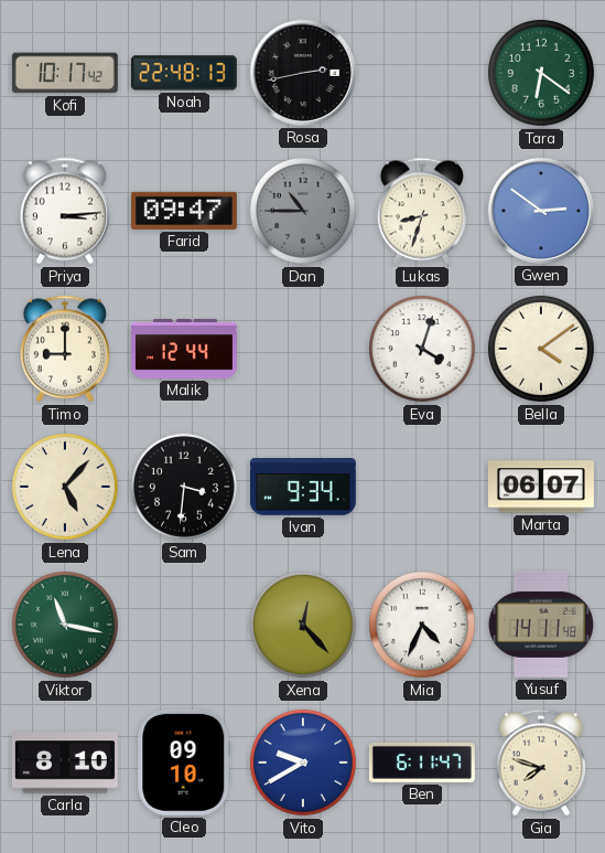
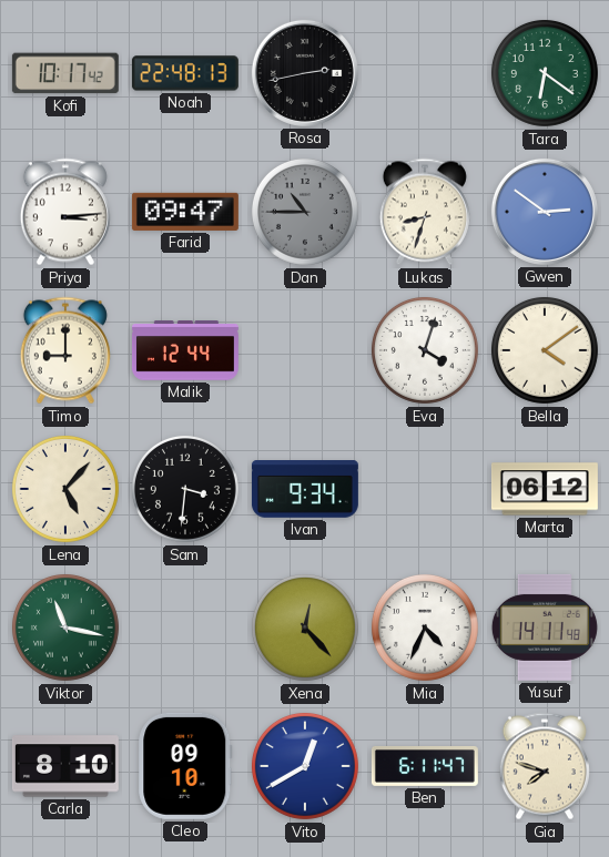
Marta: 06:07 -> 06:12
Vito: 9:40 -> 12:40
